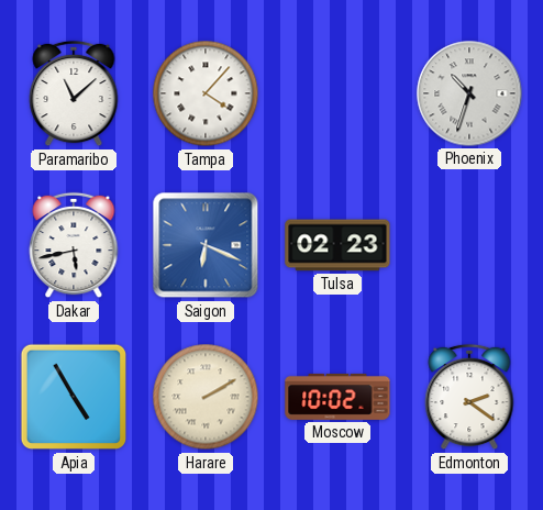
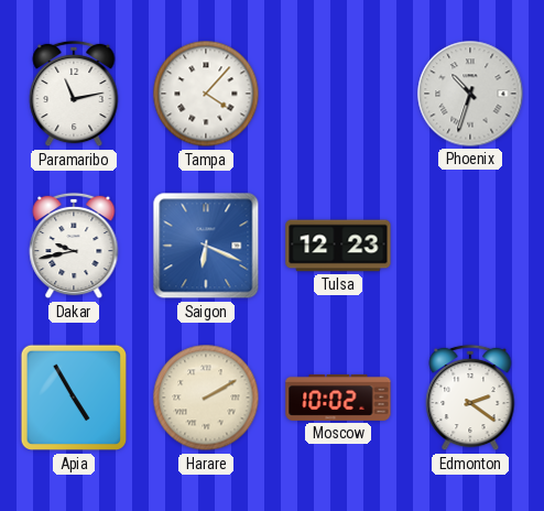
Paramaribo: 11:08 -> 11:13
Dakar: 5:43 -> 9:43
Tulsa: 02:23 -> 12:23
